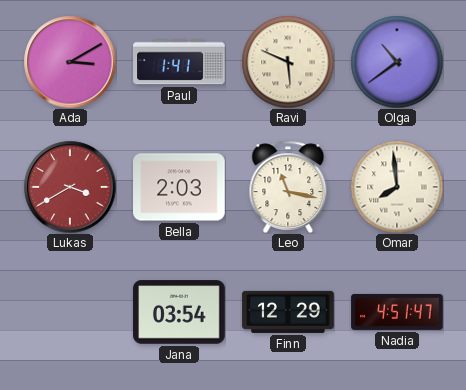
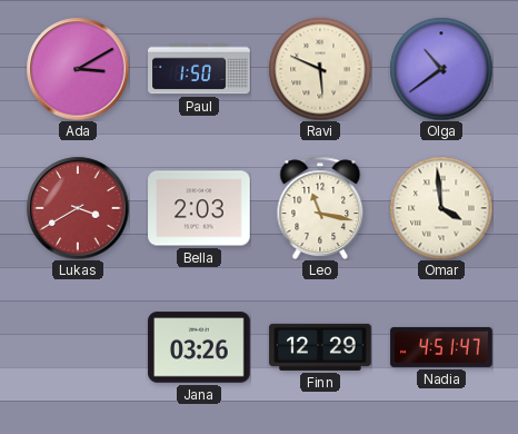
Paul: 1:41 -> 1:50
Omar: 7:59 -> 3:59
Jana: 03:54 -> 03:26
